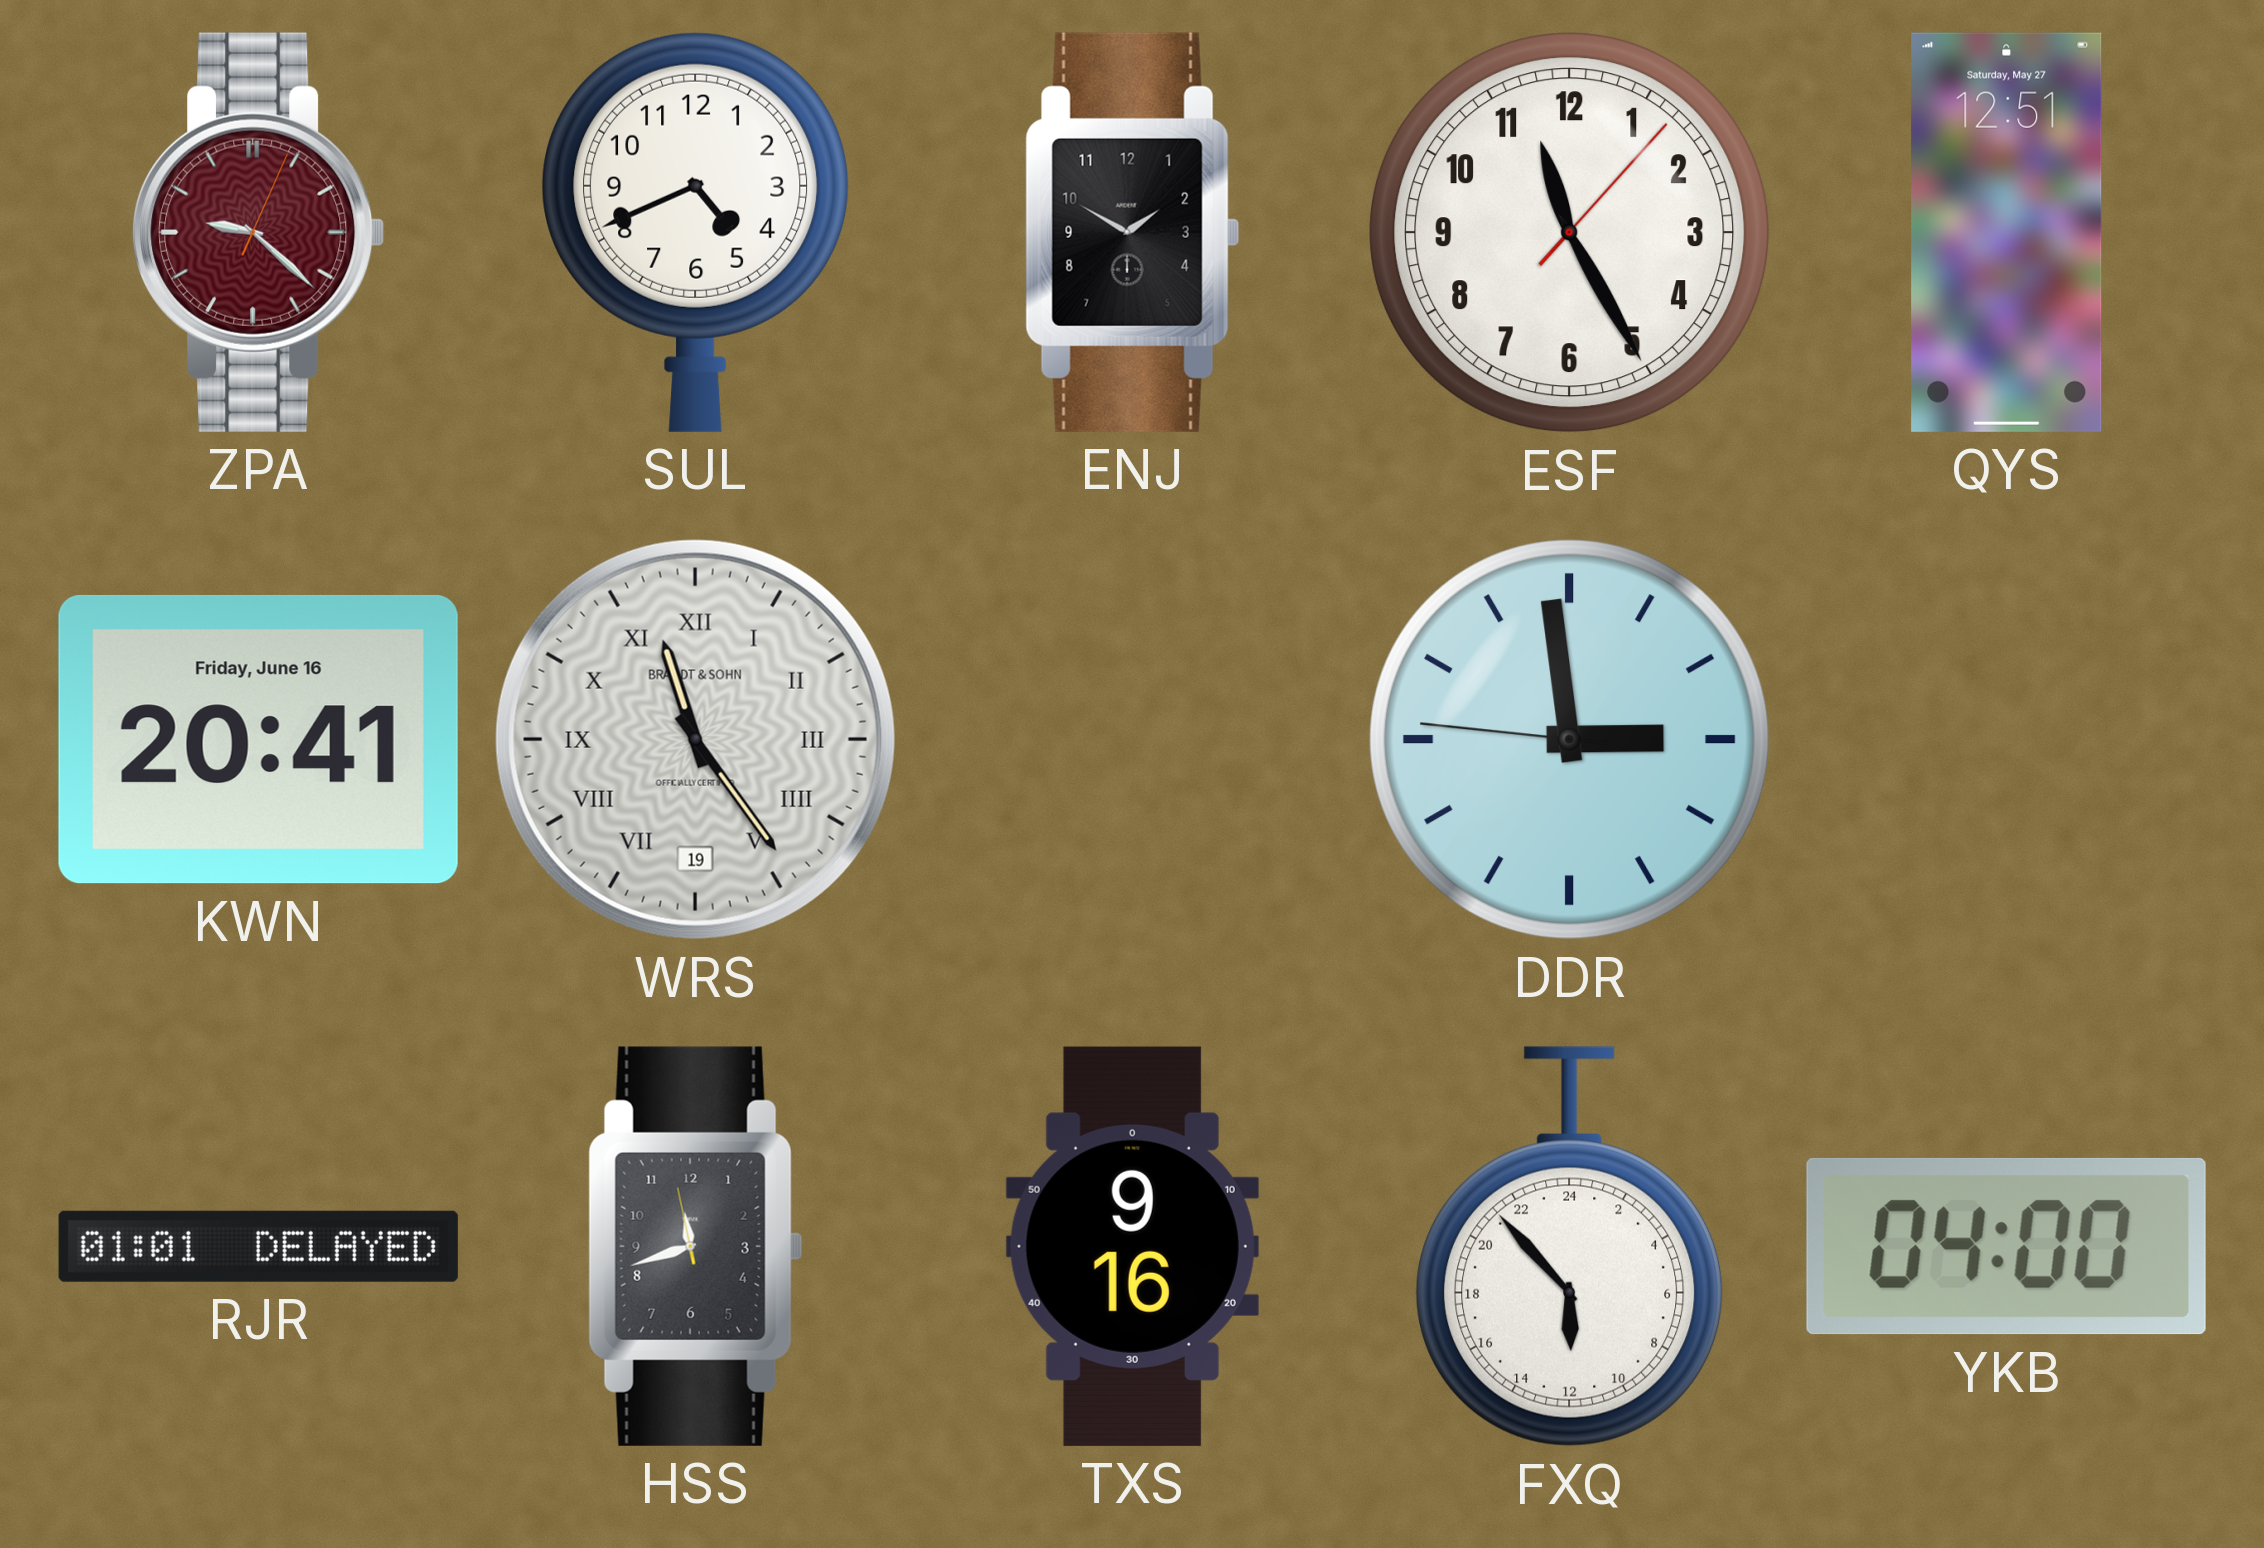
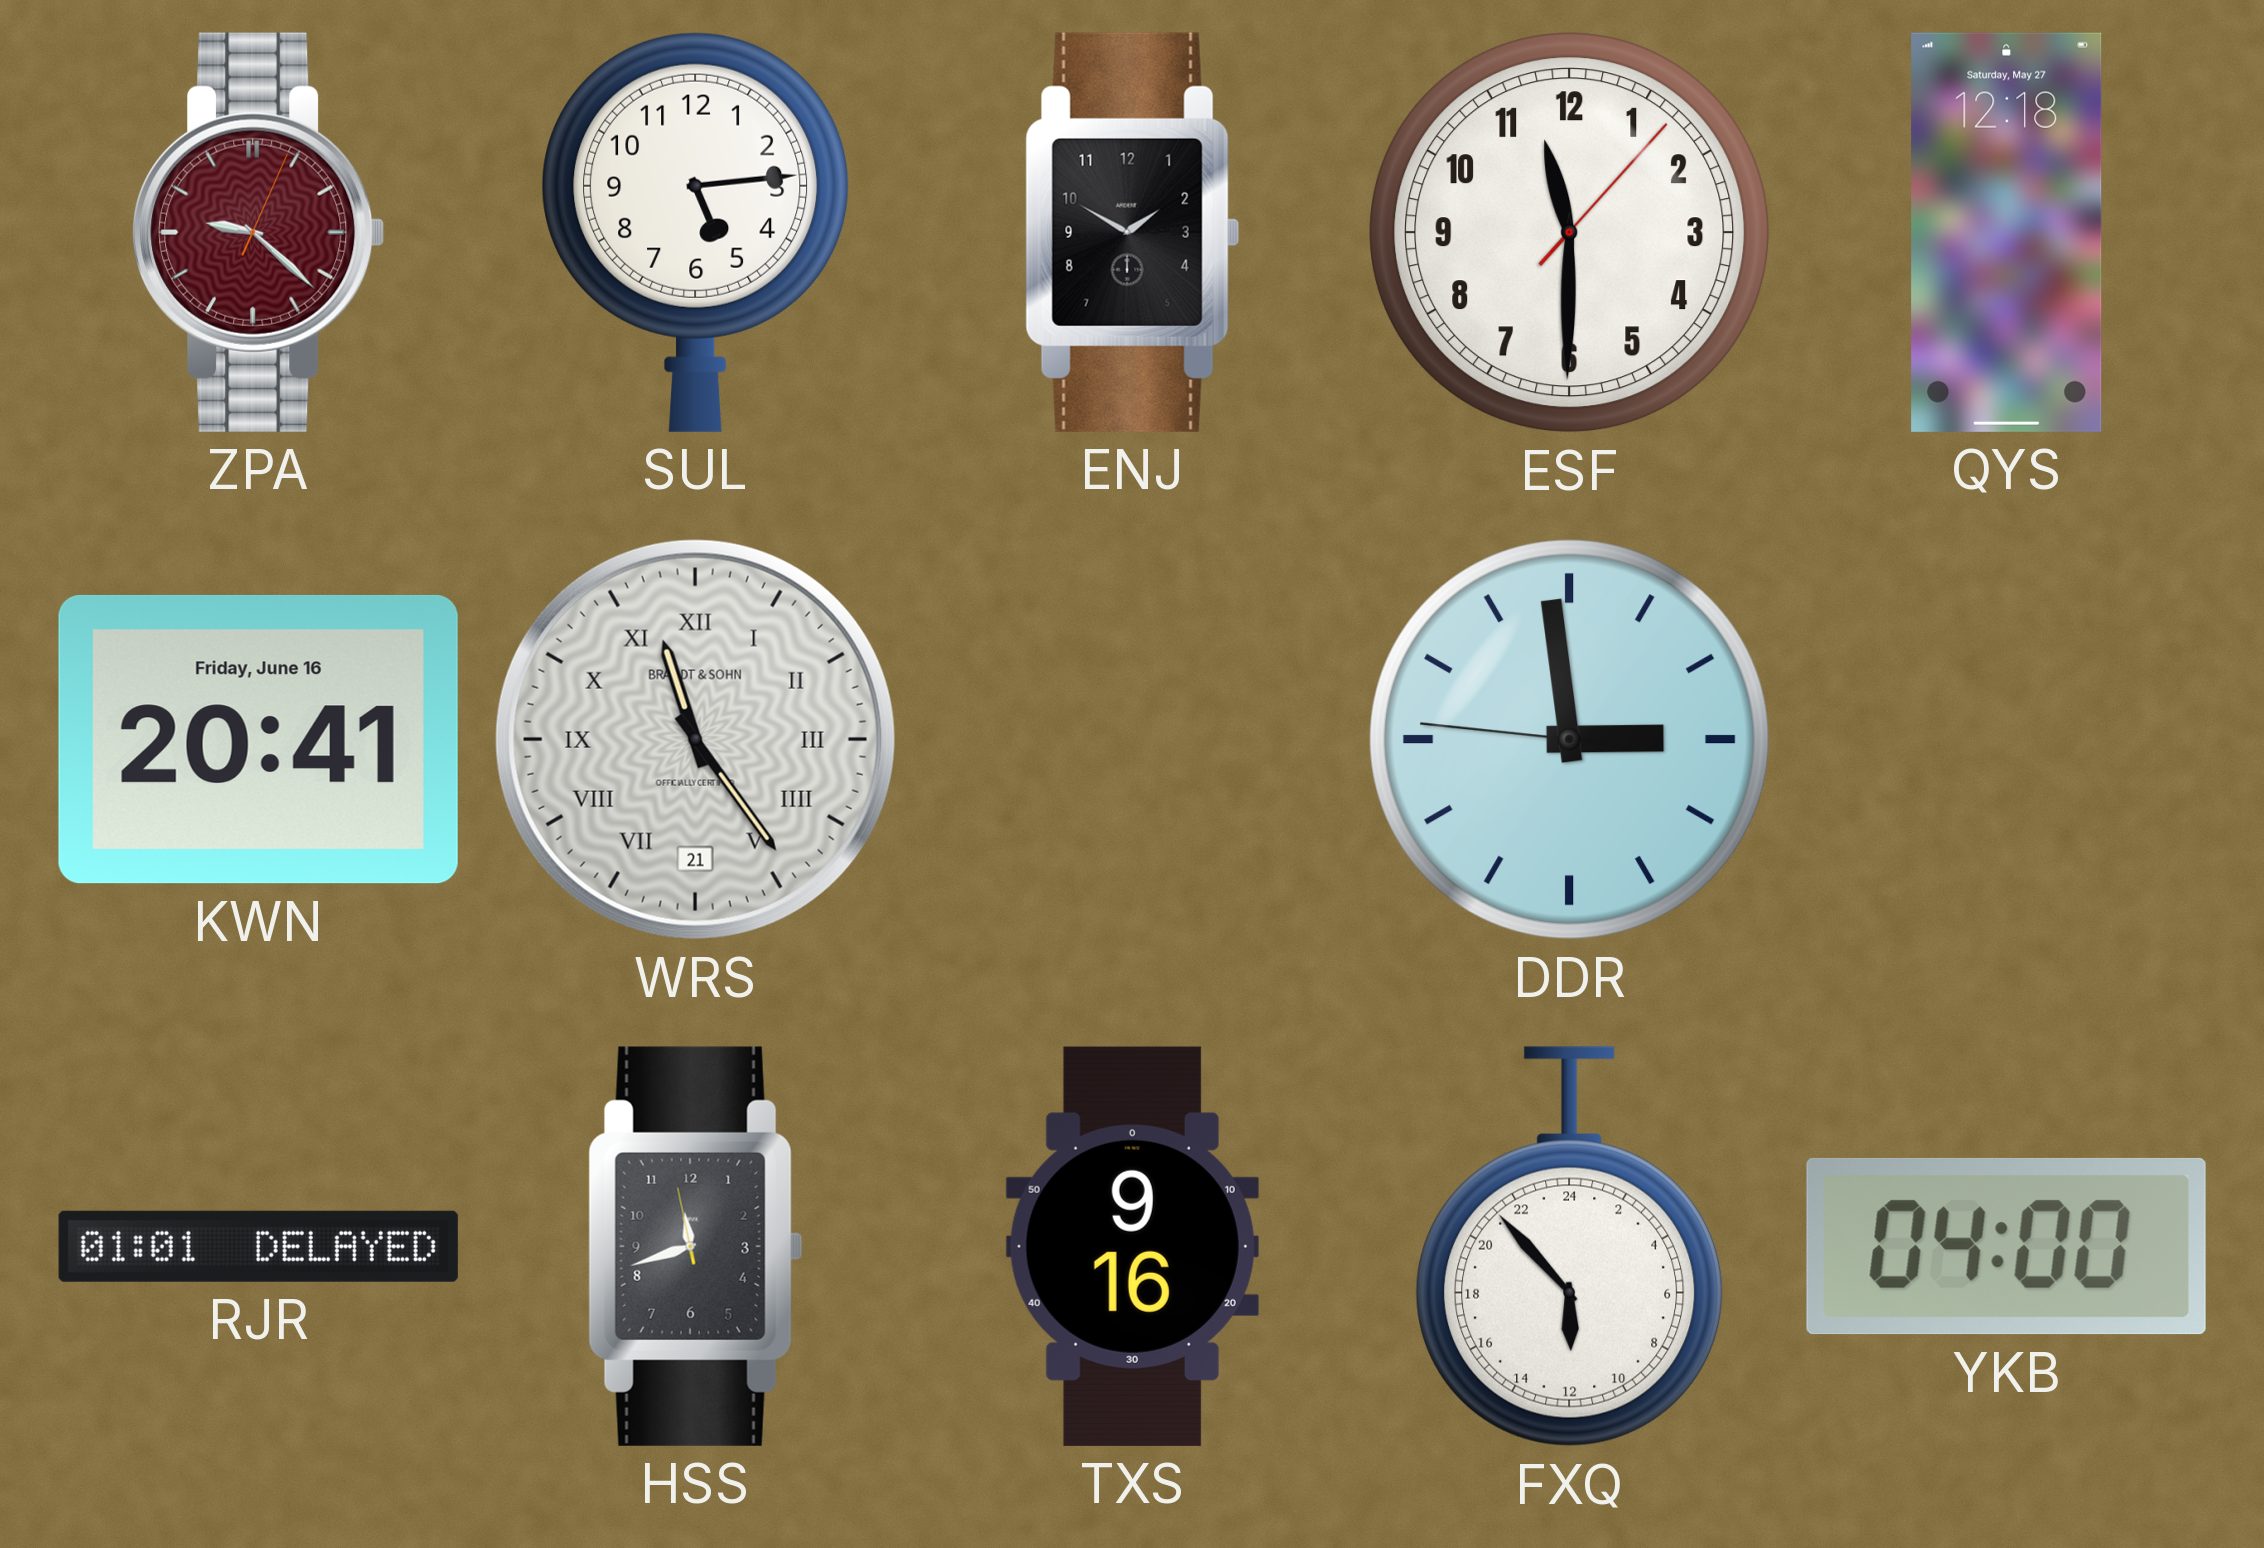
SUL: 4:41 -> 5:14
ESF: 11:25 -> 11:30
QYS: 12:51 -> 12:18
WRS date: 19 -> 21
